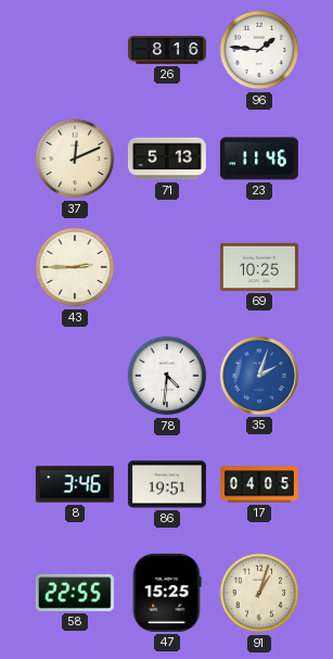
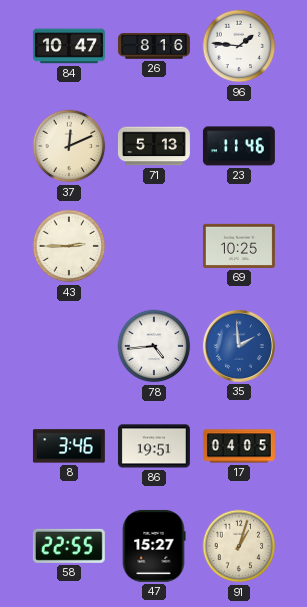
84: none -> 10:47
78: 4:31 -> 4:44
35: 2:03 -> 1:59
47: 15:25 -> 15:27
